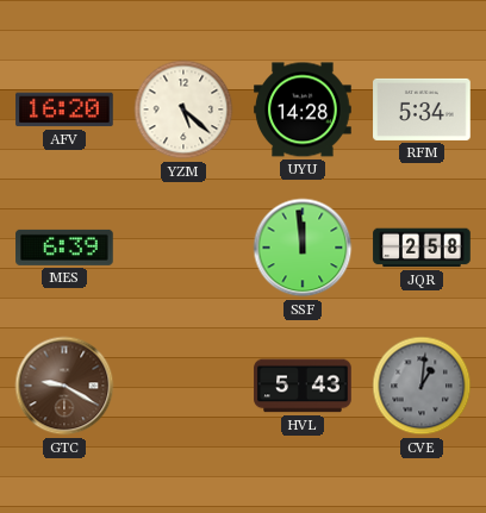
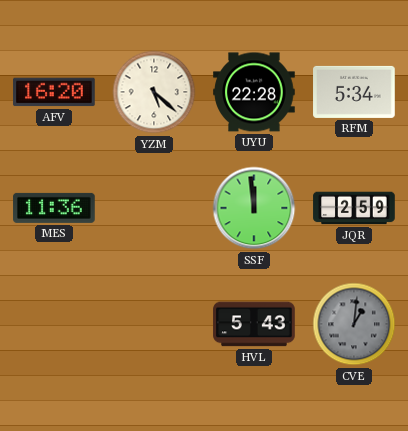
UYU: 14:28 -> 22:28
MES: 6:39 -> 11:36
JQR: 2:58 -> 2:59
GTC: 9:20 -> none
